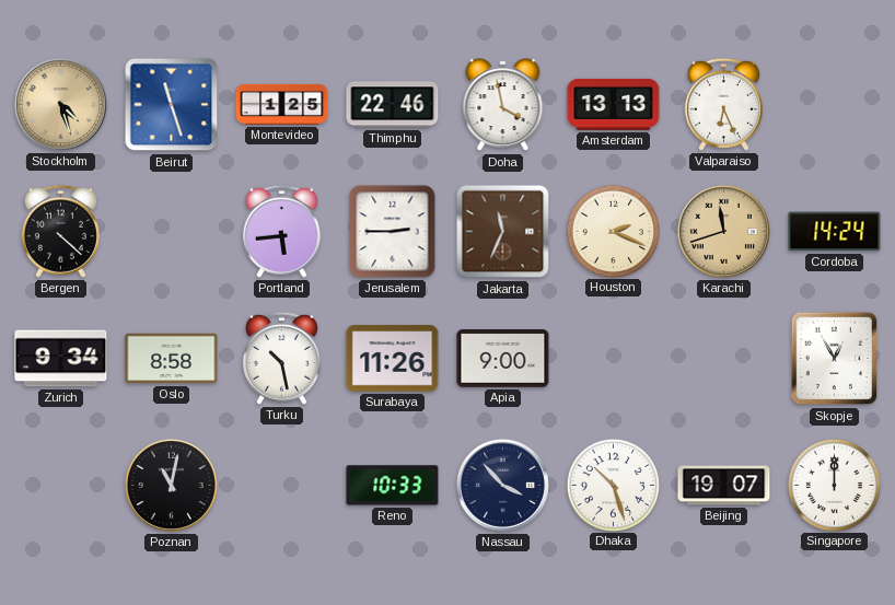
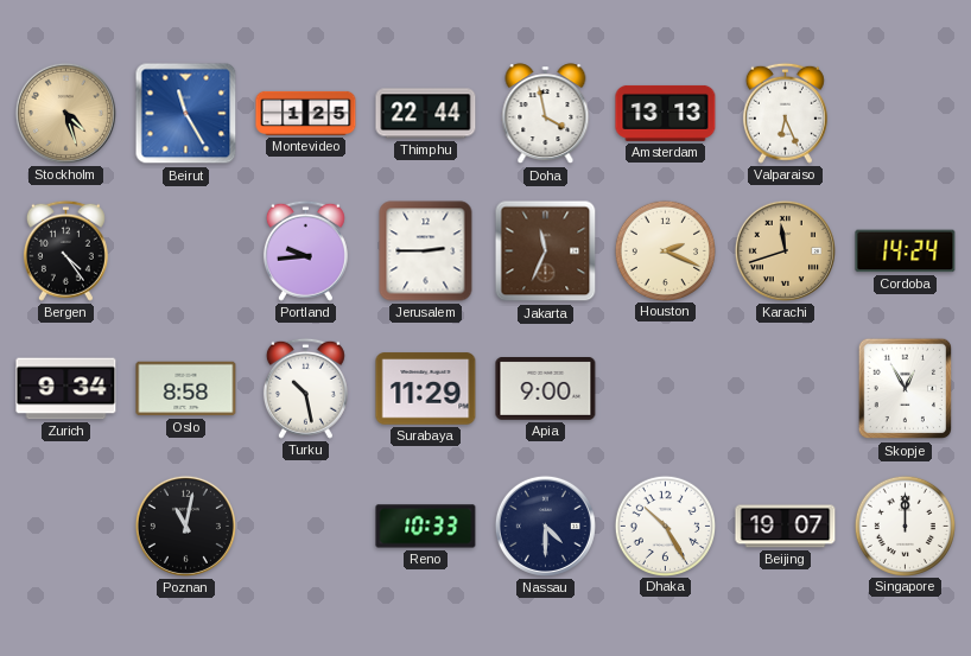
Beirut: 11:27 -> 11:25
Thimphu: 22:46 -> 22:44
Bergen: 4:22 -> 4:24
Portland: 5:44 -> 9:44
Surabaya: 11:26 -> 11:29
Nassau: 3:53 -> 4:30
Dhaka: 10:27 -> 10:25
